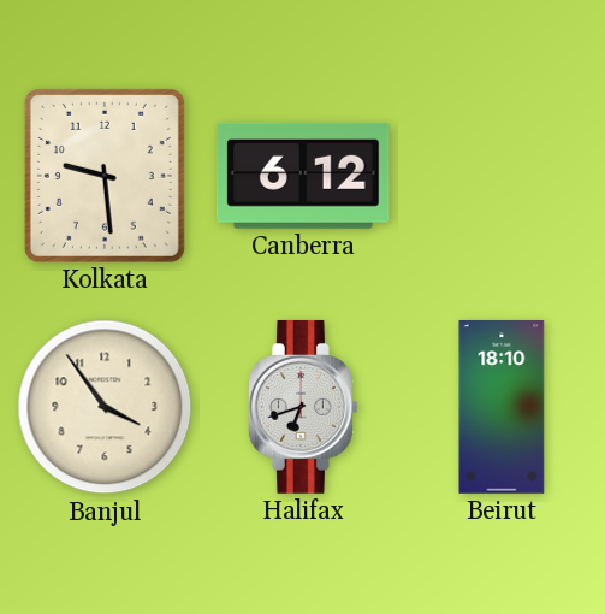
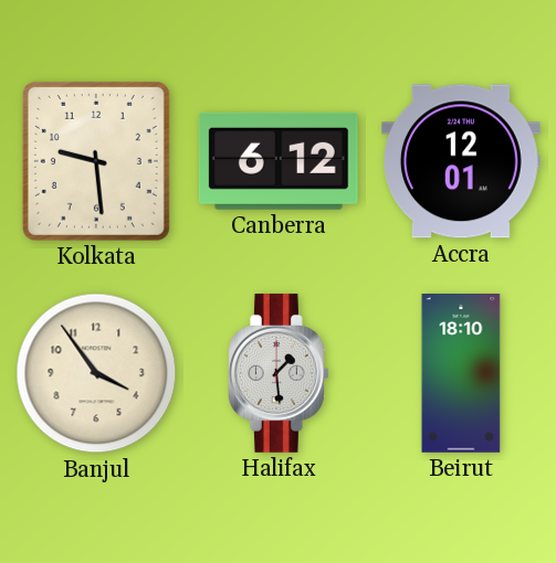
Accra: none -> 12:01
Halifax: 6:42 -> 1:29
